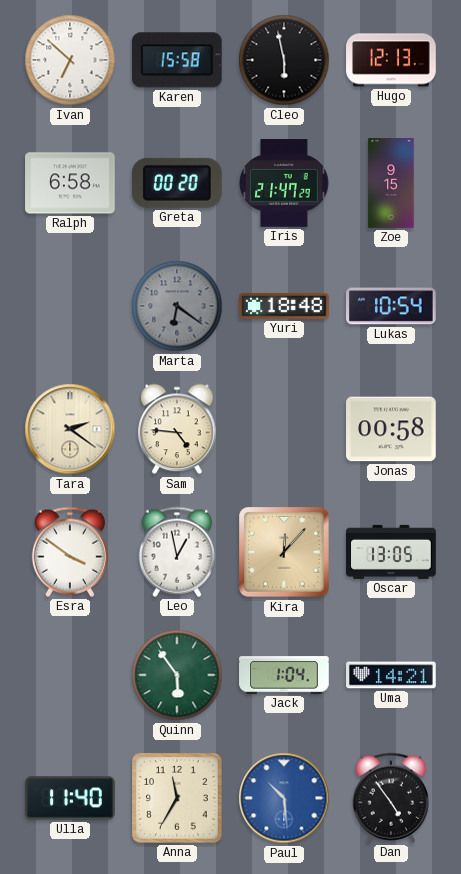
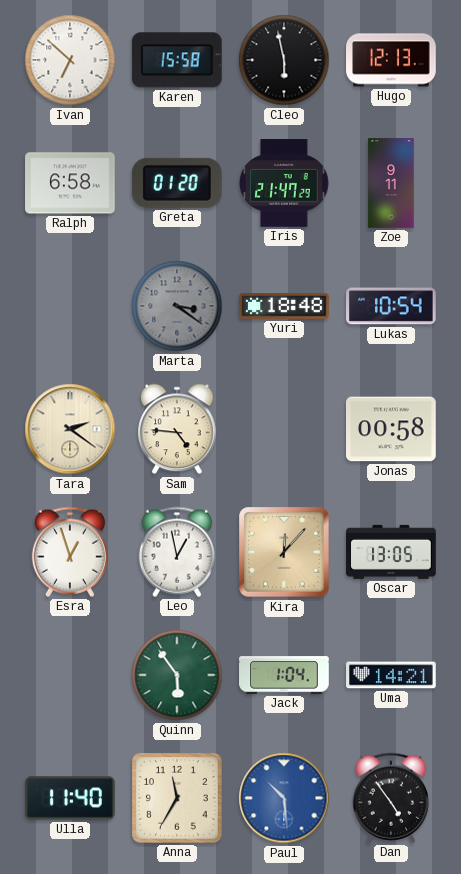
Greta: 00:20 -> 01:20
Zoe: 9:15 -> 9:11
Marta: 6:21 -> 3:21
Esra: 3:51 -> 12:57
